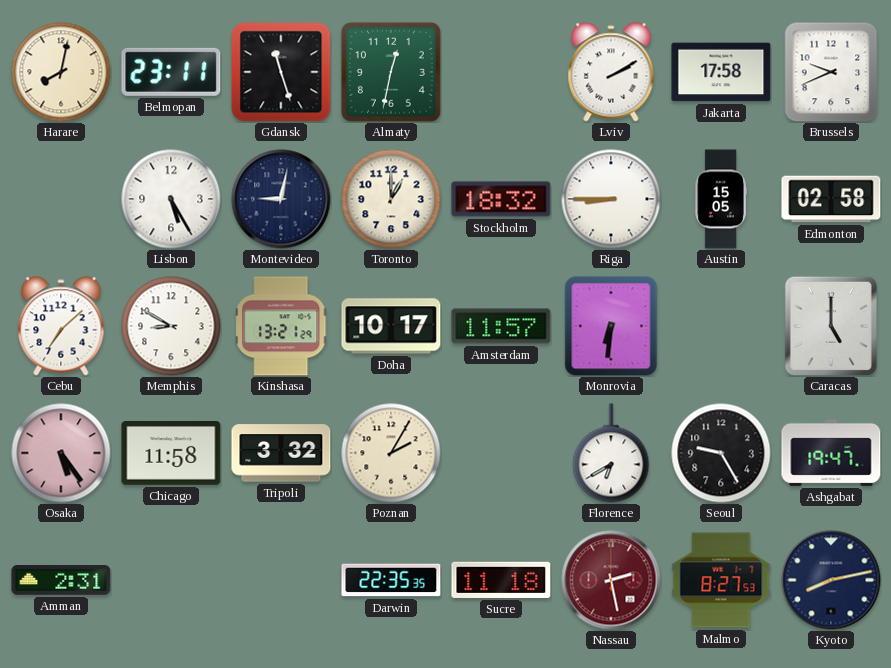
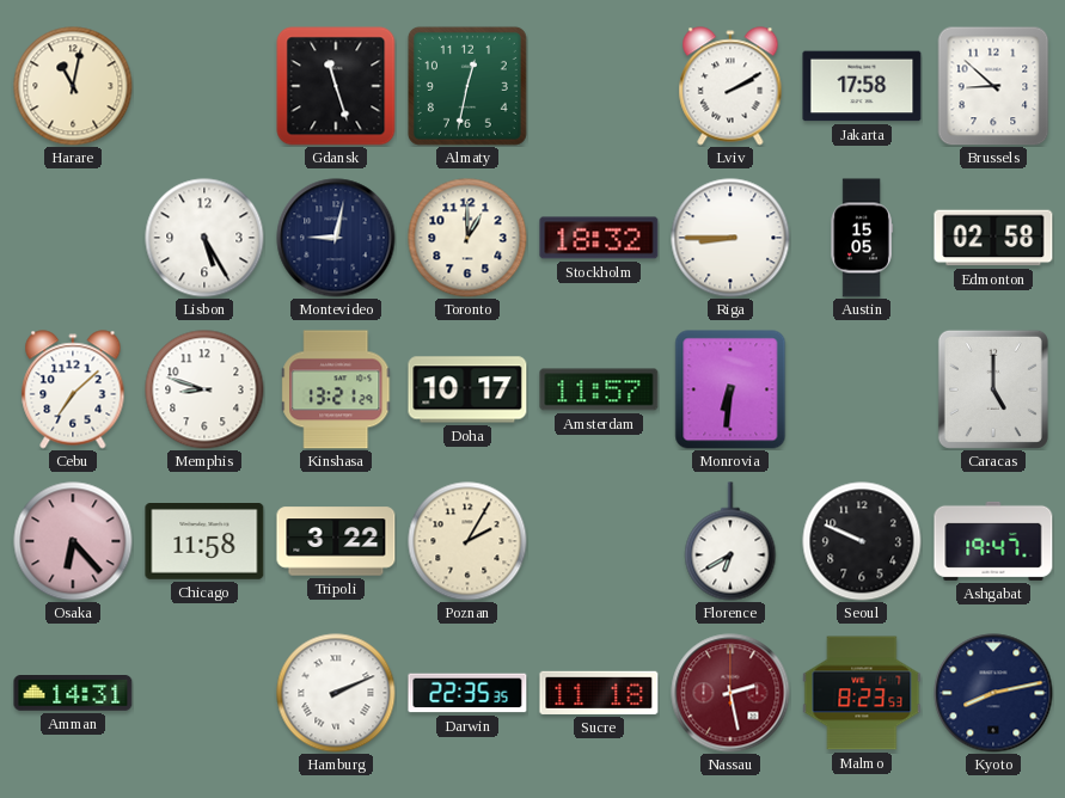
Harare: 8:02 -> 11:02
Belmopan: 23:11 -> none
Brussels: 9:41 -> 8:52
Memphis: 8:50 -> 8:48
Osaka: 5:24 -> 6:23
Tripoli: 3:32 -> 3:22
Seoul: 9:25 -> 9:49
Amman: 2:31 -> 14:31
Hamburg: none -> 2:11
Malmo: 8:27 -> 8:23
